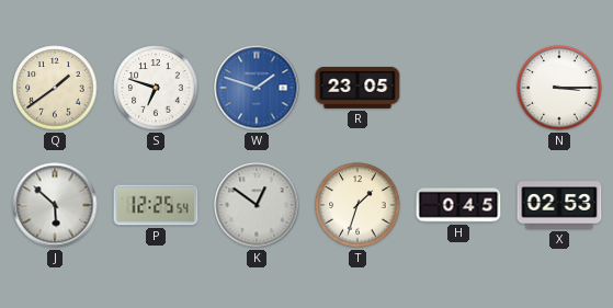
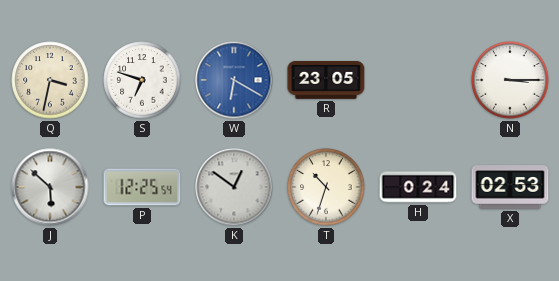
Q: 1:39 -> 3:32
W: 1:48 -> 6:20
T: 1:33 -> 10:33
H: 0:45 -> 0:24
